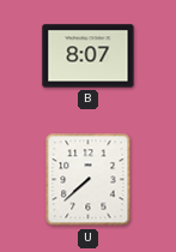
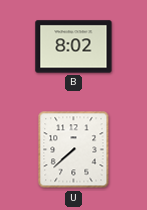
B: 8:07 -> 8:02
